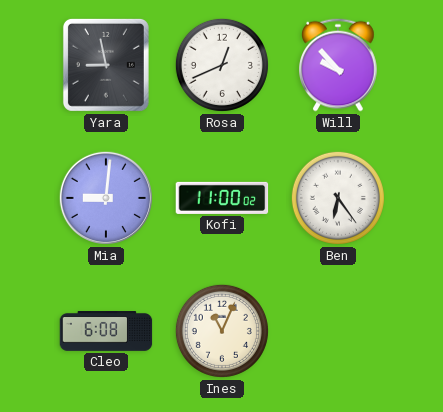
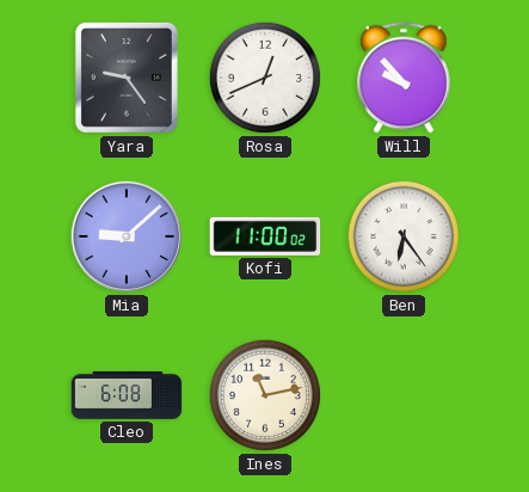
Yara: 8:58 -> 9:24
Mia: 9:01 -> 9:08
Ines: 11:04 -> 11:13
